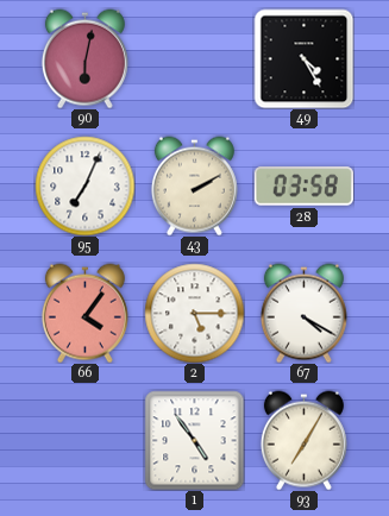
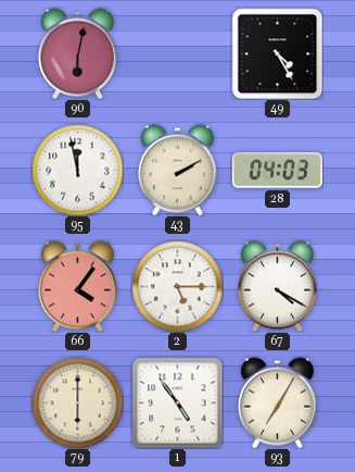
95: 7:04 -> 11:58
28: 03:58 -> 04:03
79: none -> 6:00
